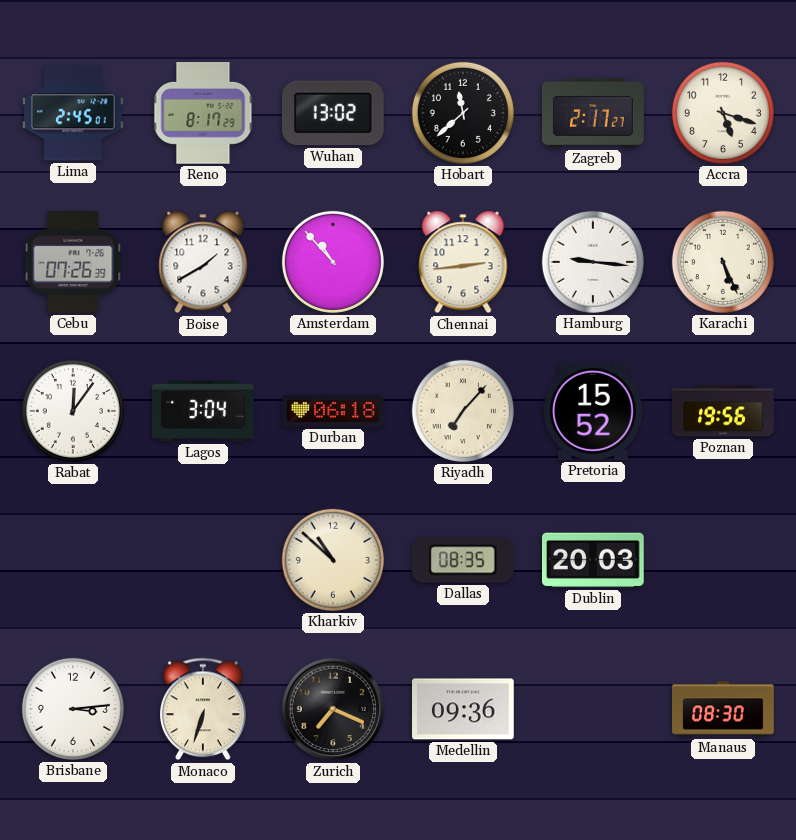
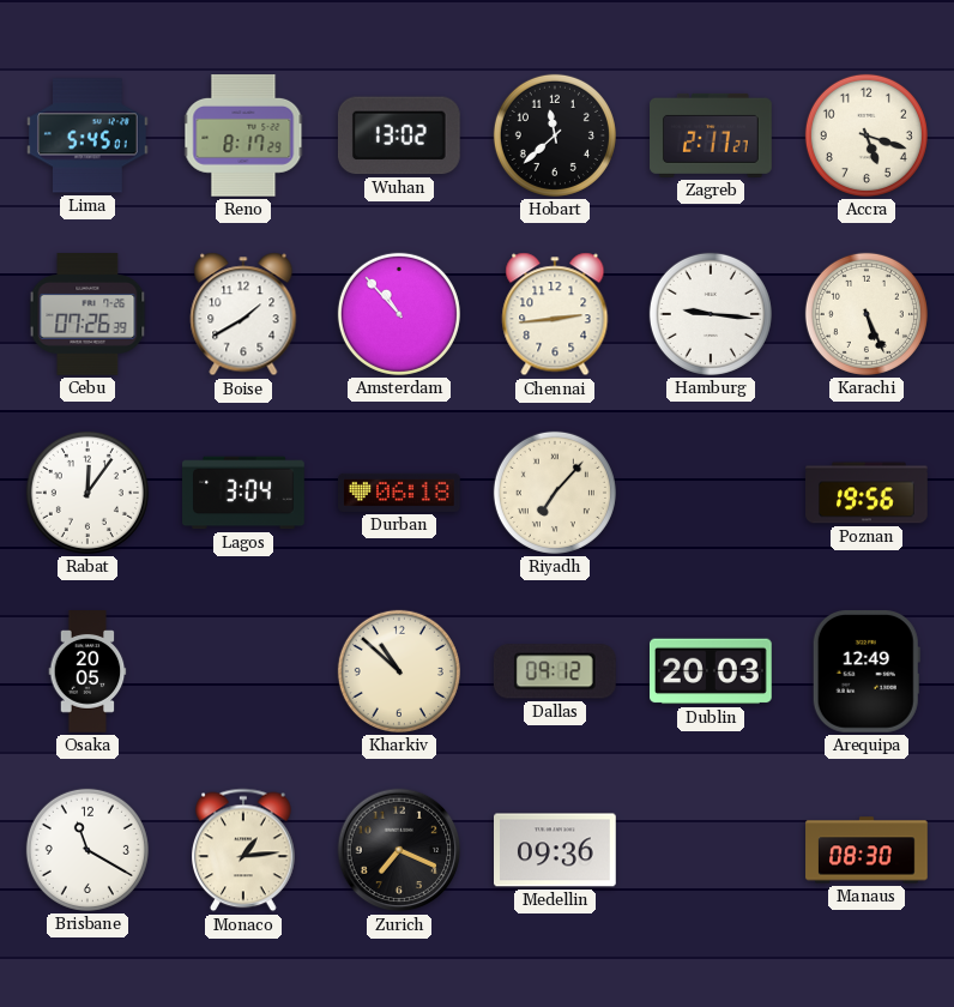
Lima: 2:45 -> 5:45
Pretoria: 15:52 -> none
Osaka: none -> 20:05
Dallas: 08:35 -> 09:12
Arequipa: none -> 12:49
Brisbane: 3:14 -> 11:20
Monaco: 6:33 -> 1:14
